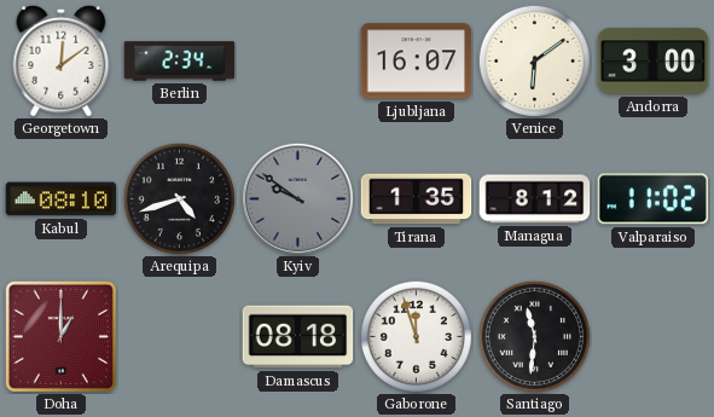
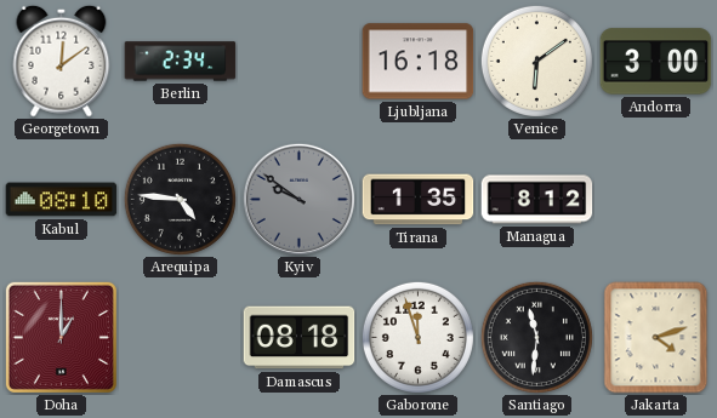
Ljubljana: 16:07 -> 16:18
Arequipa: 4:42 -> 4:46
Valparaiso: 11:02 -> none
Jakarta: none -> 4:12
